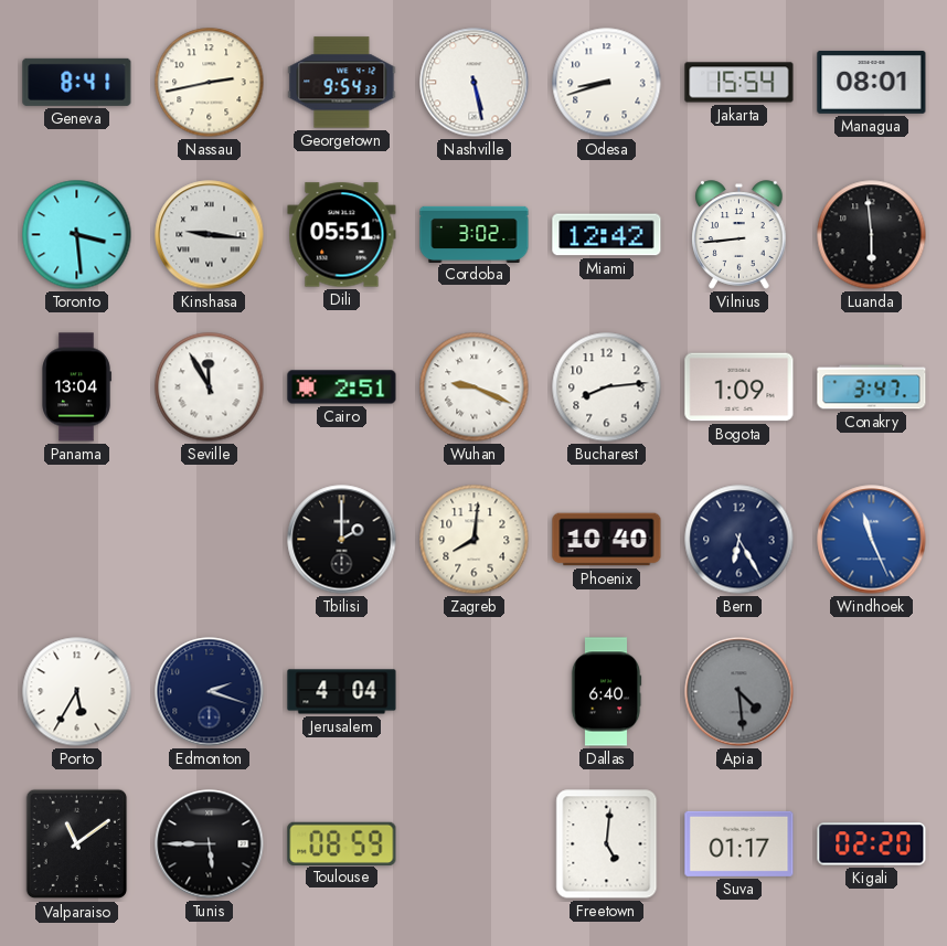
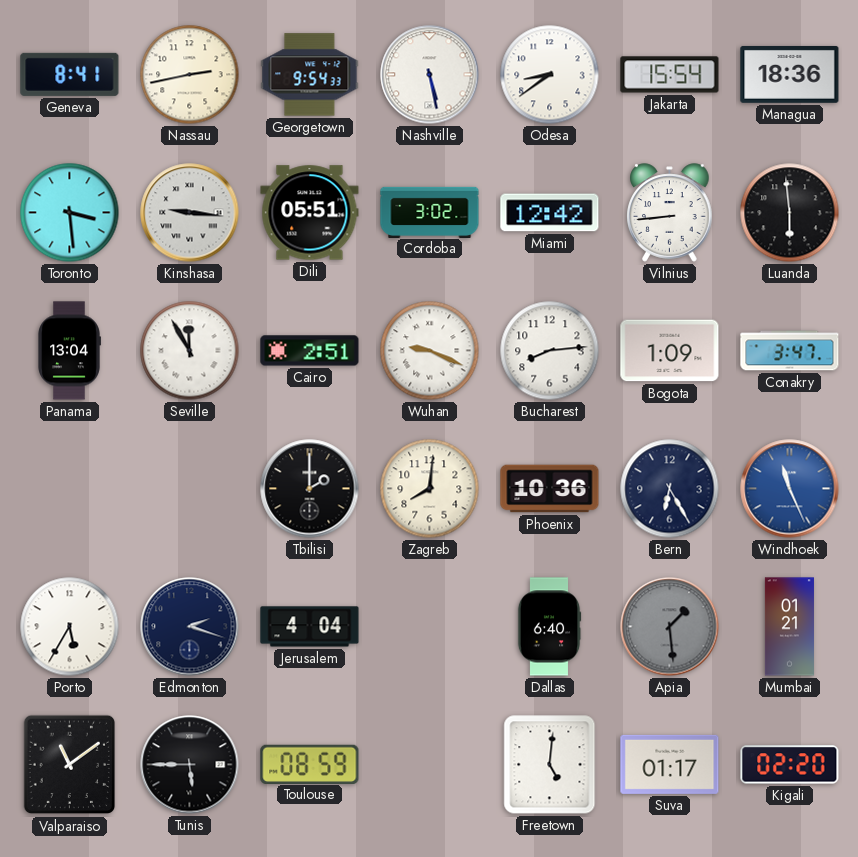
Odesa: 8:42 -> 8:39
Managua: 08:01 -> 18:36
Phoenix: 10:40 -> 10:36
Apia: 4:29 -> 1:29
Mumbai: none -> 01:21
